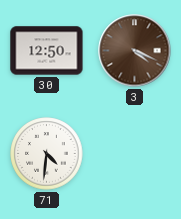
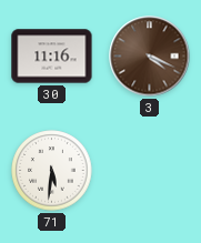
30: 12:50 -> 11:16
71: 4:31 -> 5:31
